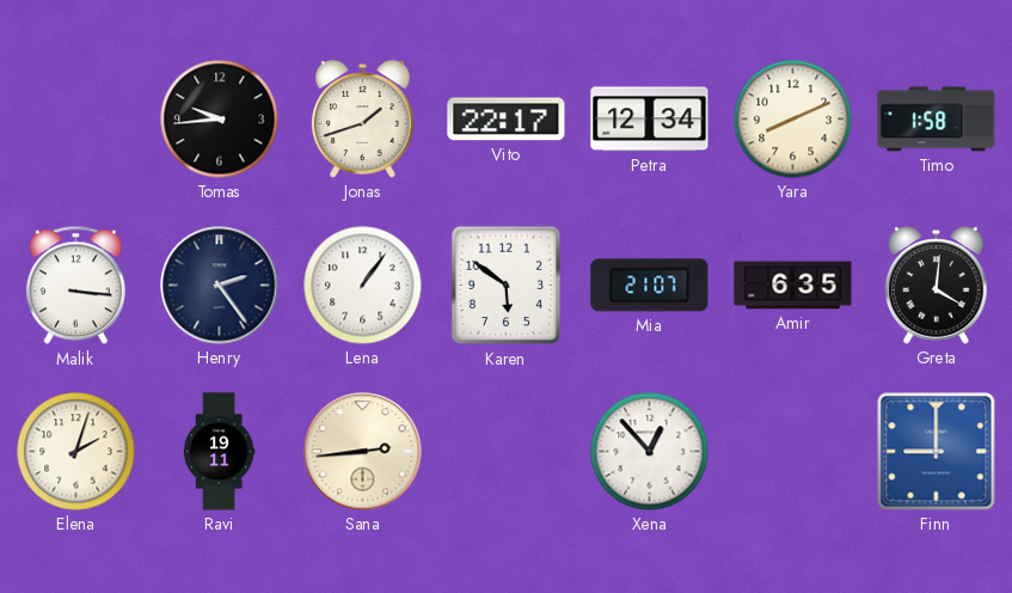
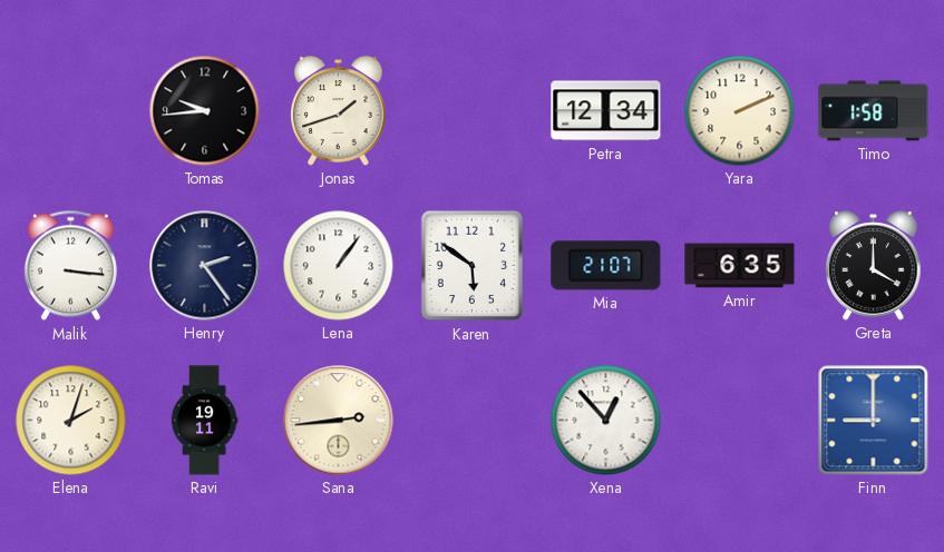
Vito: 22:17 -> none
Yara: 8:11 -> 2:11
Greta: 4:01 -> 4:00
